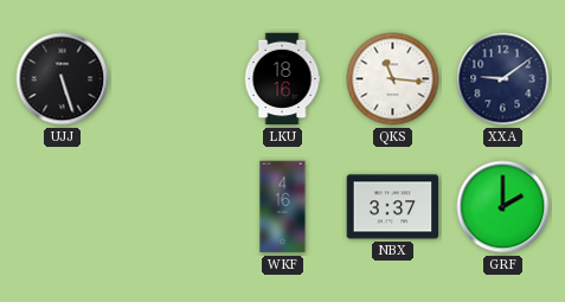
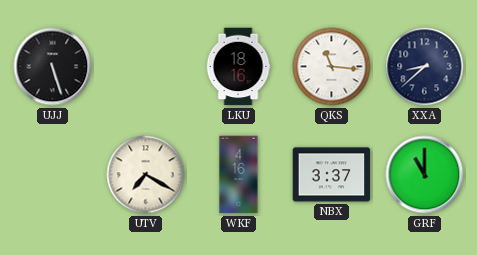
XXA: 9:09 -> 8:38
UTV: none -> 7:20
GRF: 2:00 -> 11:00
